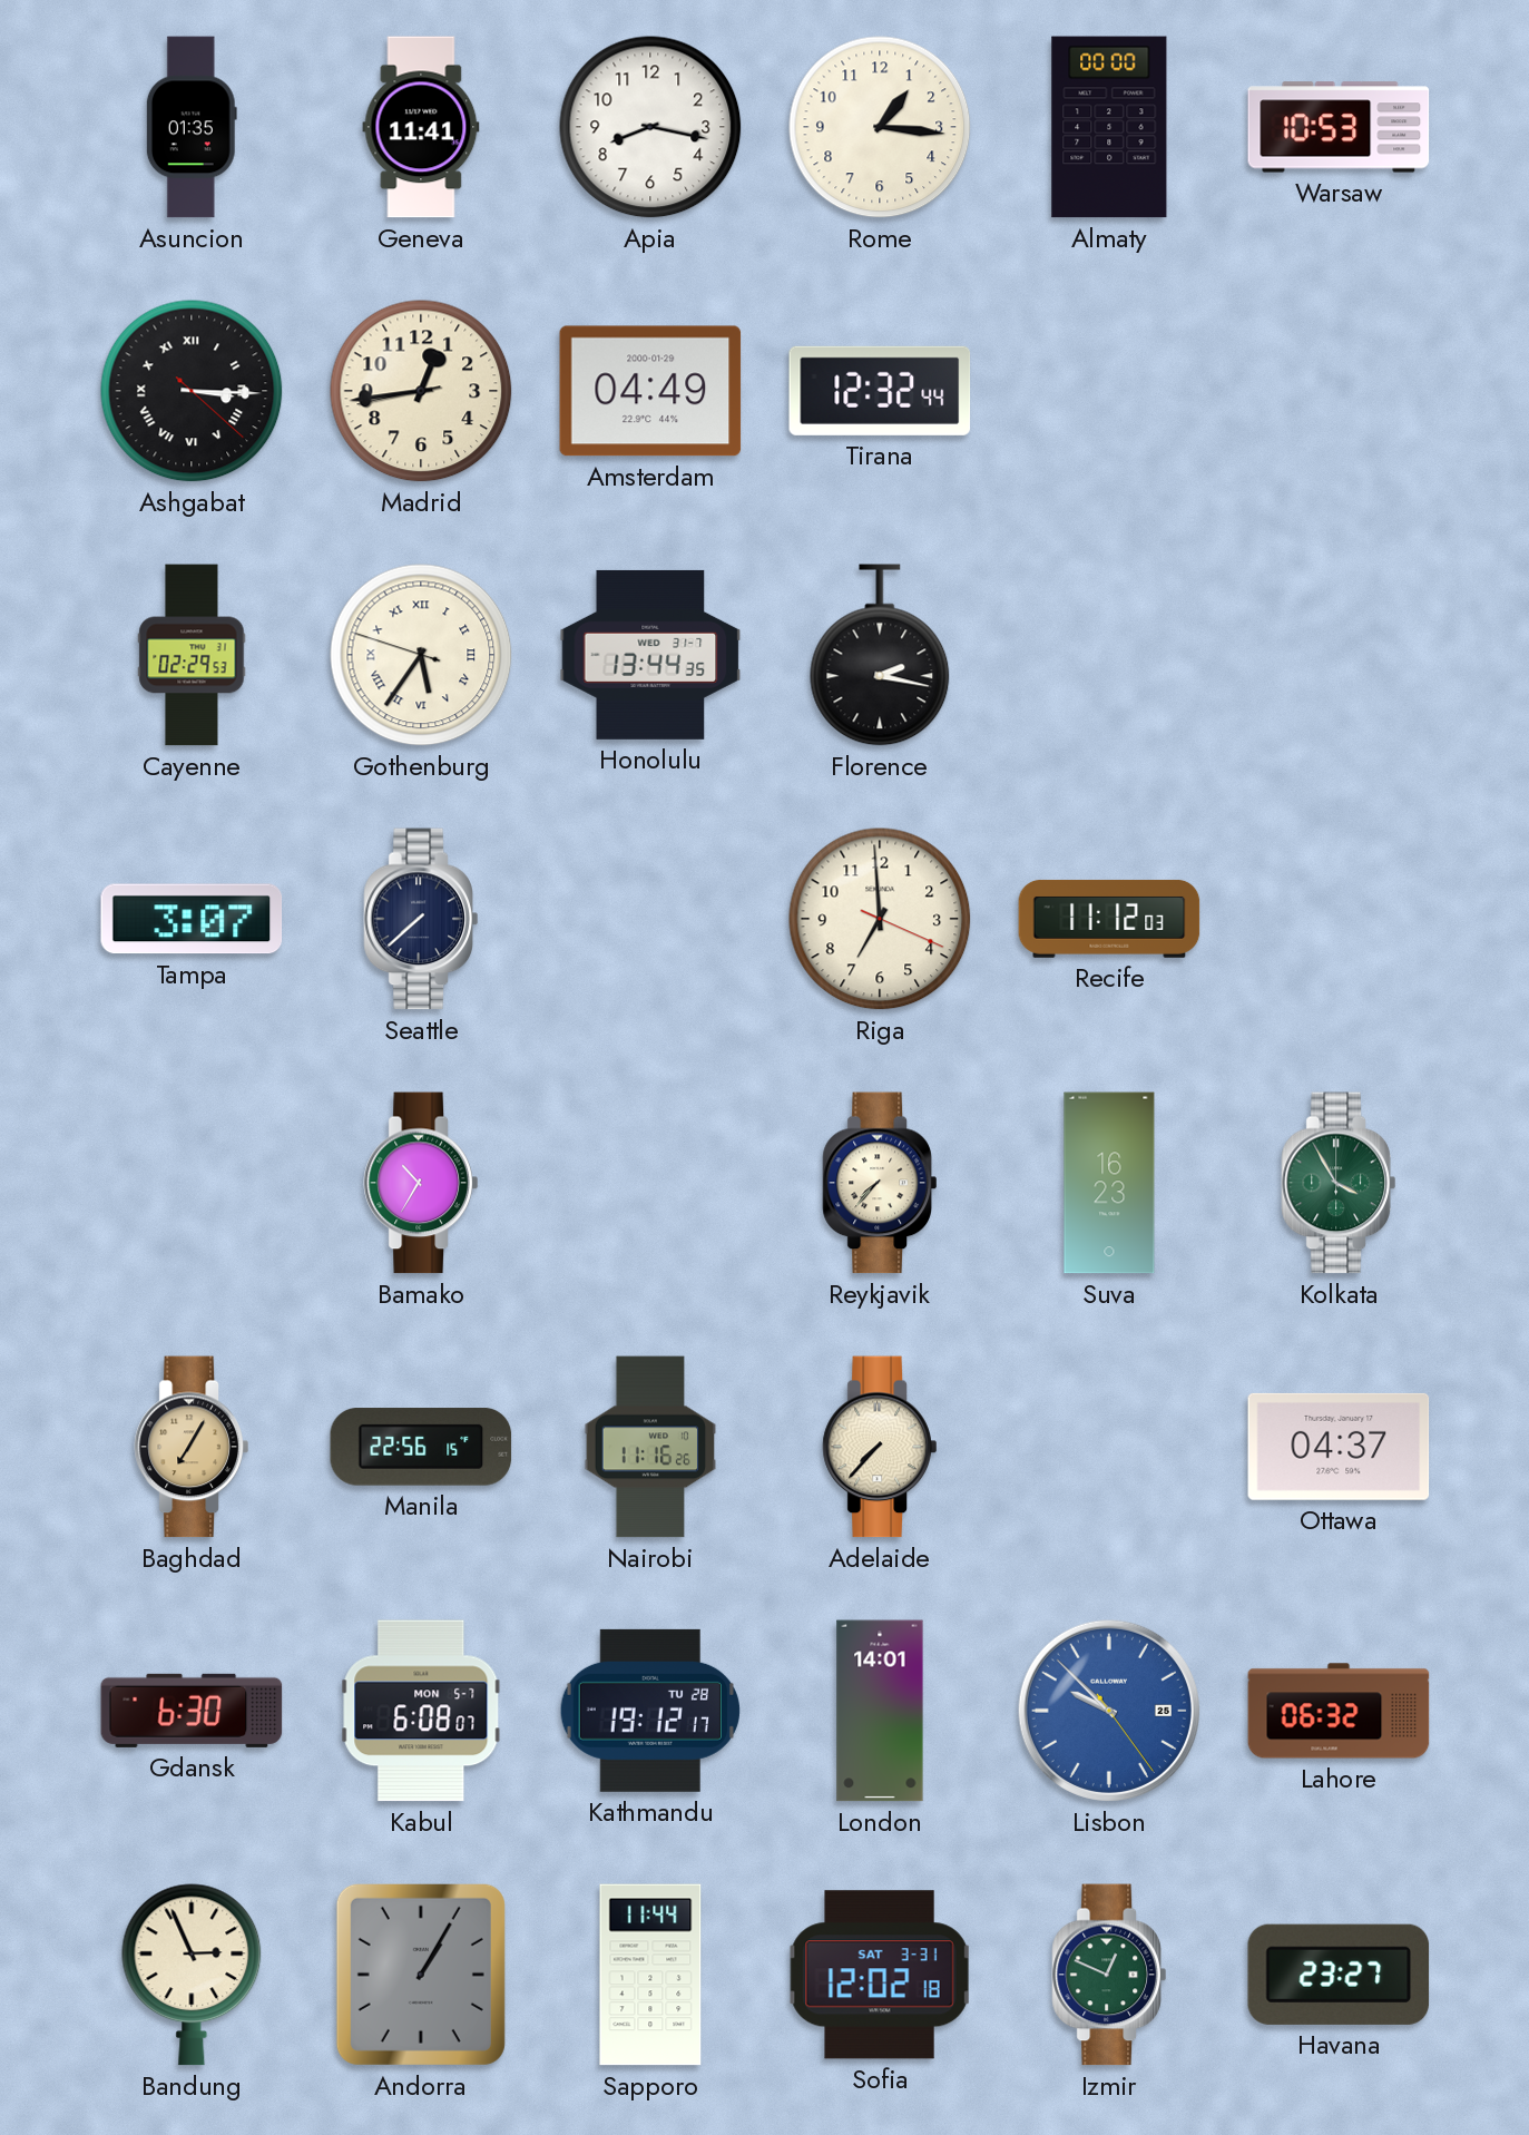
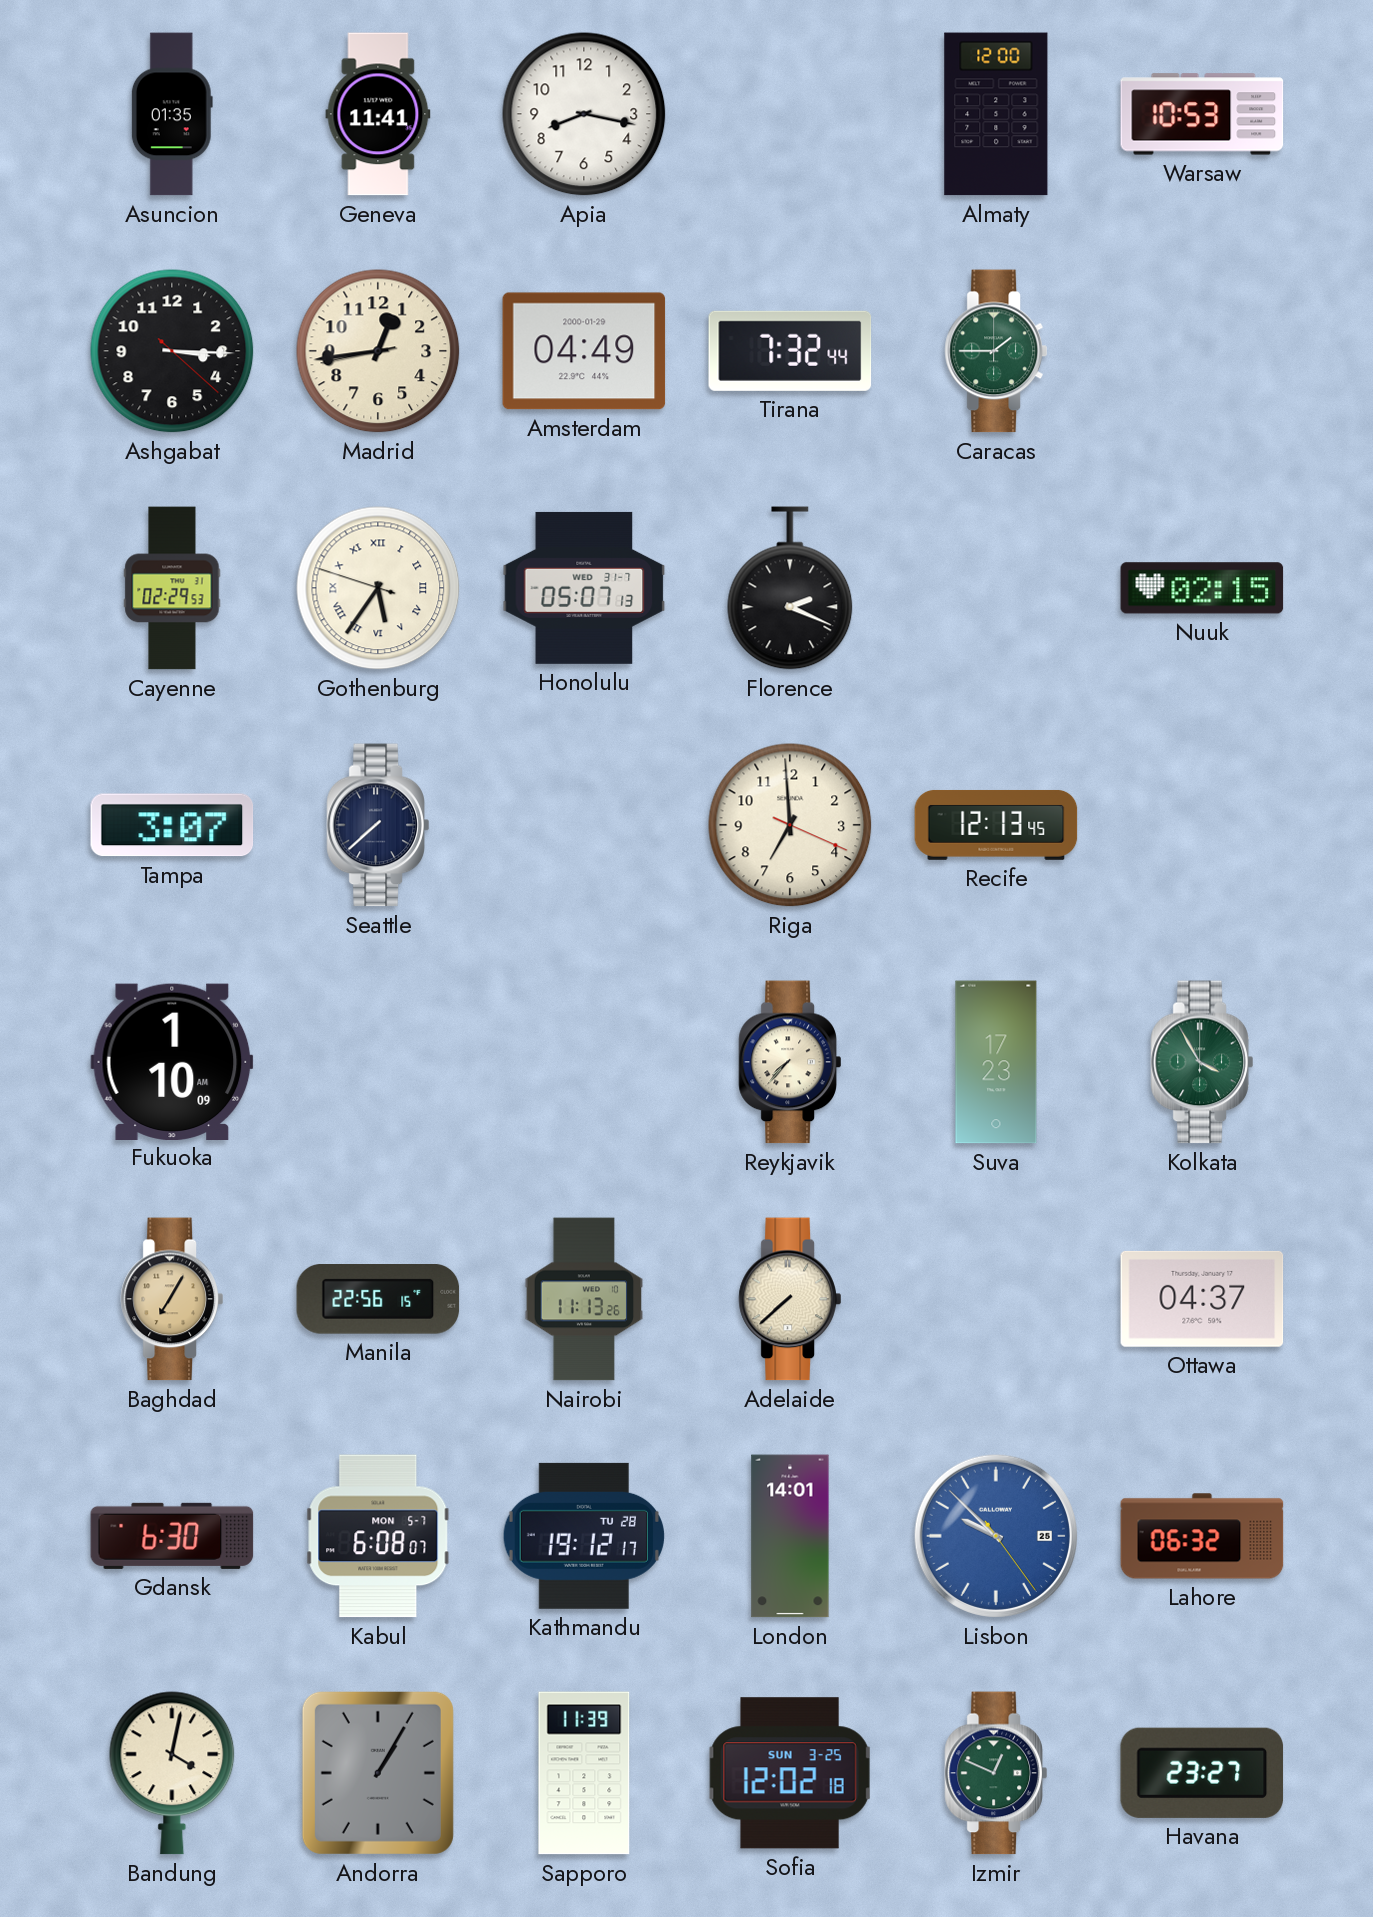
Rome: 1:16 -> none
Almaty: 00:00 -> 12:00
Ashgabat numerals: Roman -> Arabic
Tirana: 12:32 -> 7:32
Caracas: none -> 1:45
Honolulu: 13:44 -> 05:07
Florence: 2:17 -> 2:19
Nuuk: none -> 02:15
Recife: 11:12 -> 12:13
Fukuoka: none -> 1:10
Bamako: 10:35 -> none
Suva: 16:23 -> 17:23
Nairobi: 11:16 -> 11:13
Adelaide: 7:37 -> 7:38
Bandung: 2:56 -> 4:02
Sapporo: 11:44 -> 11:39
Sofia date: SAT 3-31 -> SUN 3-25
